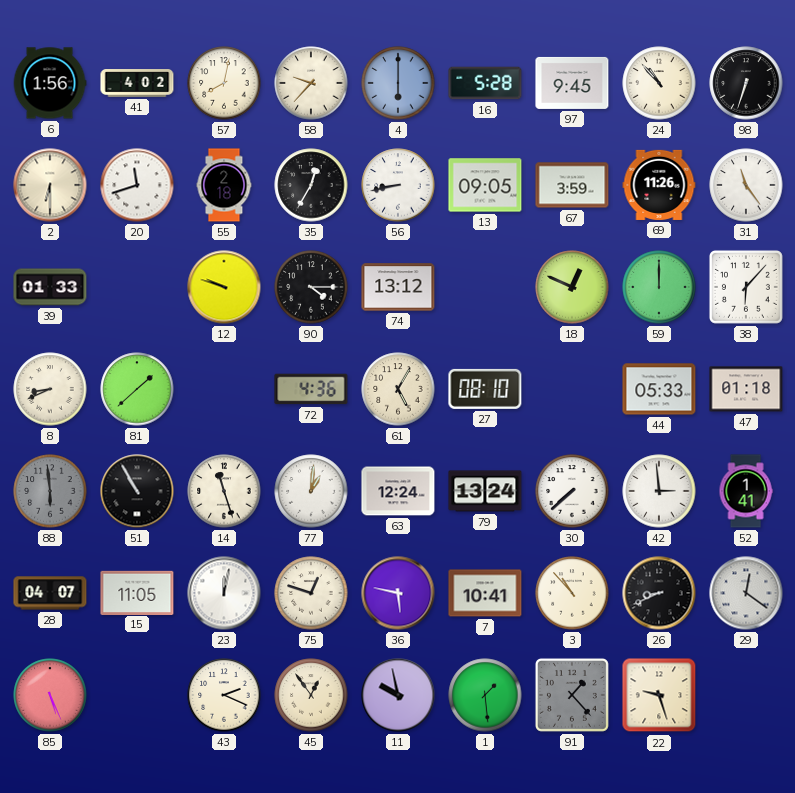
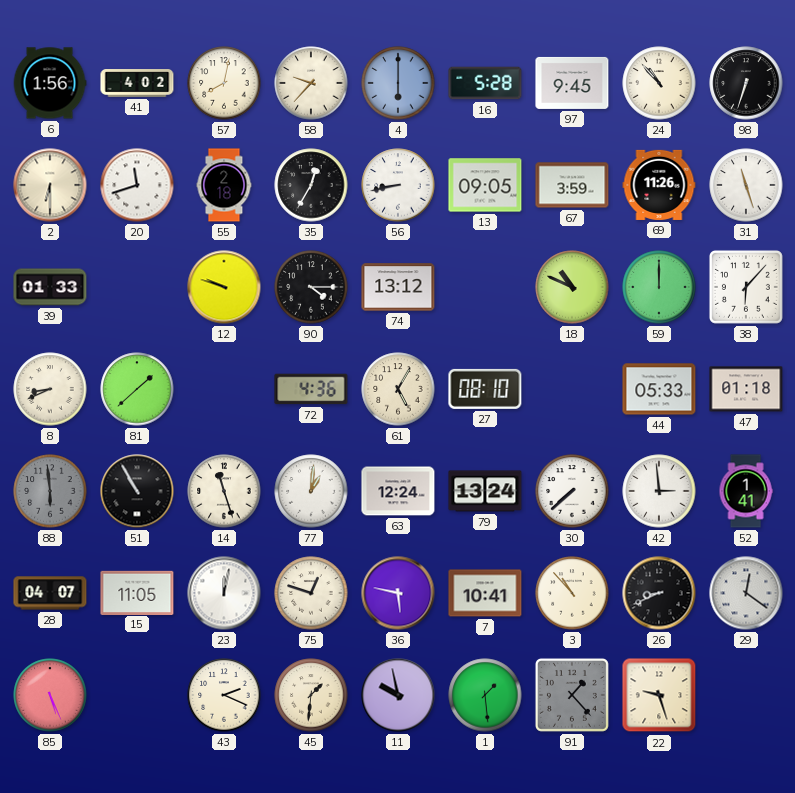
31: 11:24 -> 11:27
18: 12:49 -> 10:49
45: 12:54 -> 1:31
